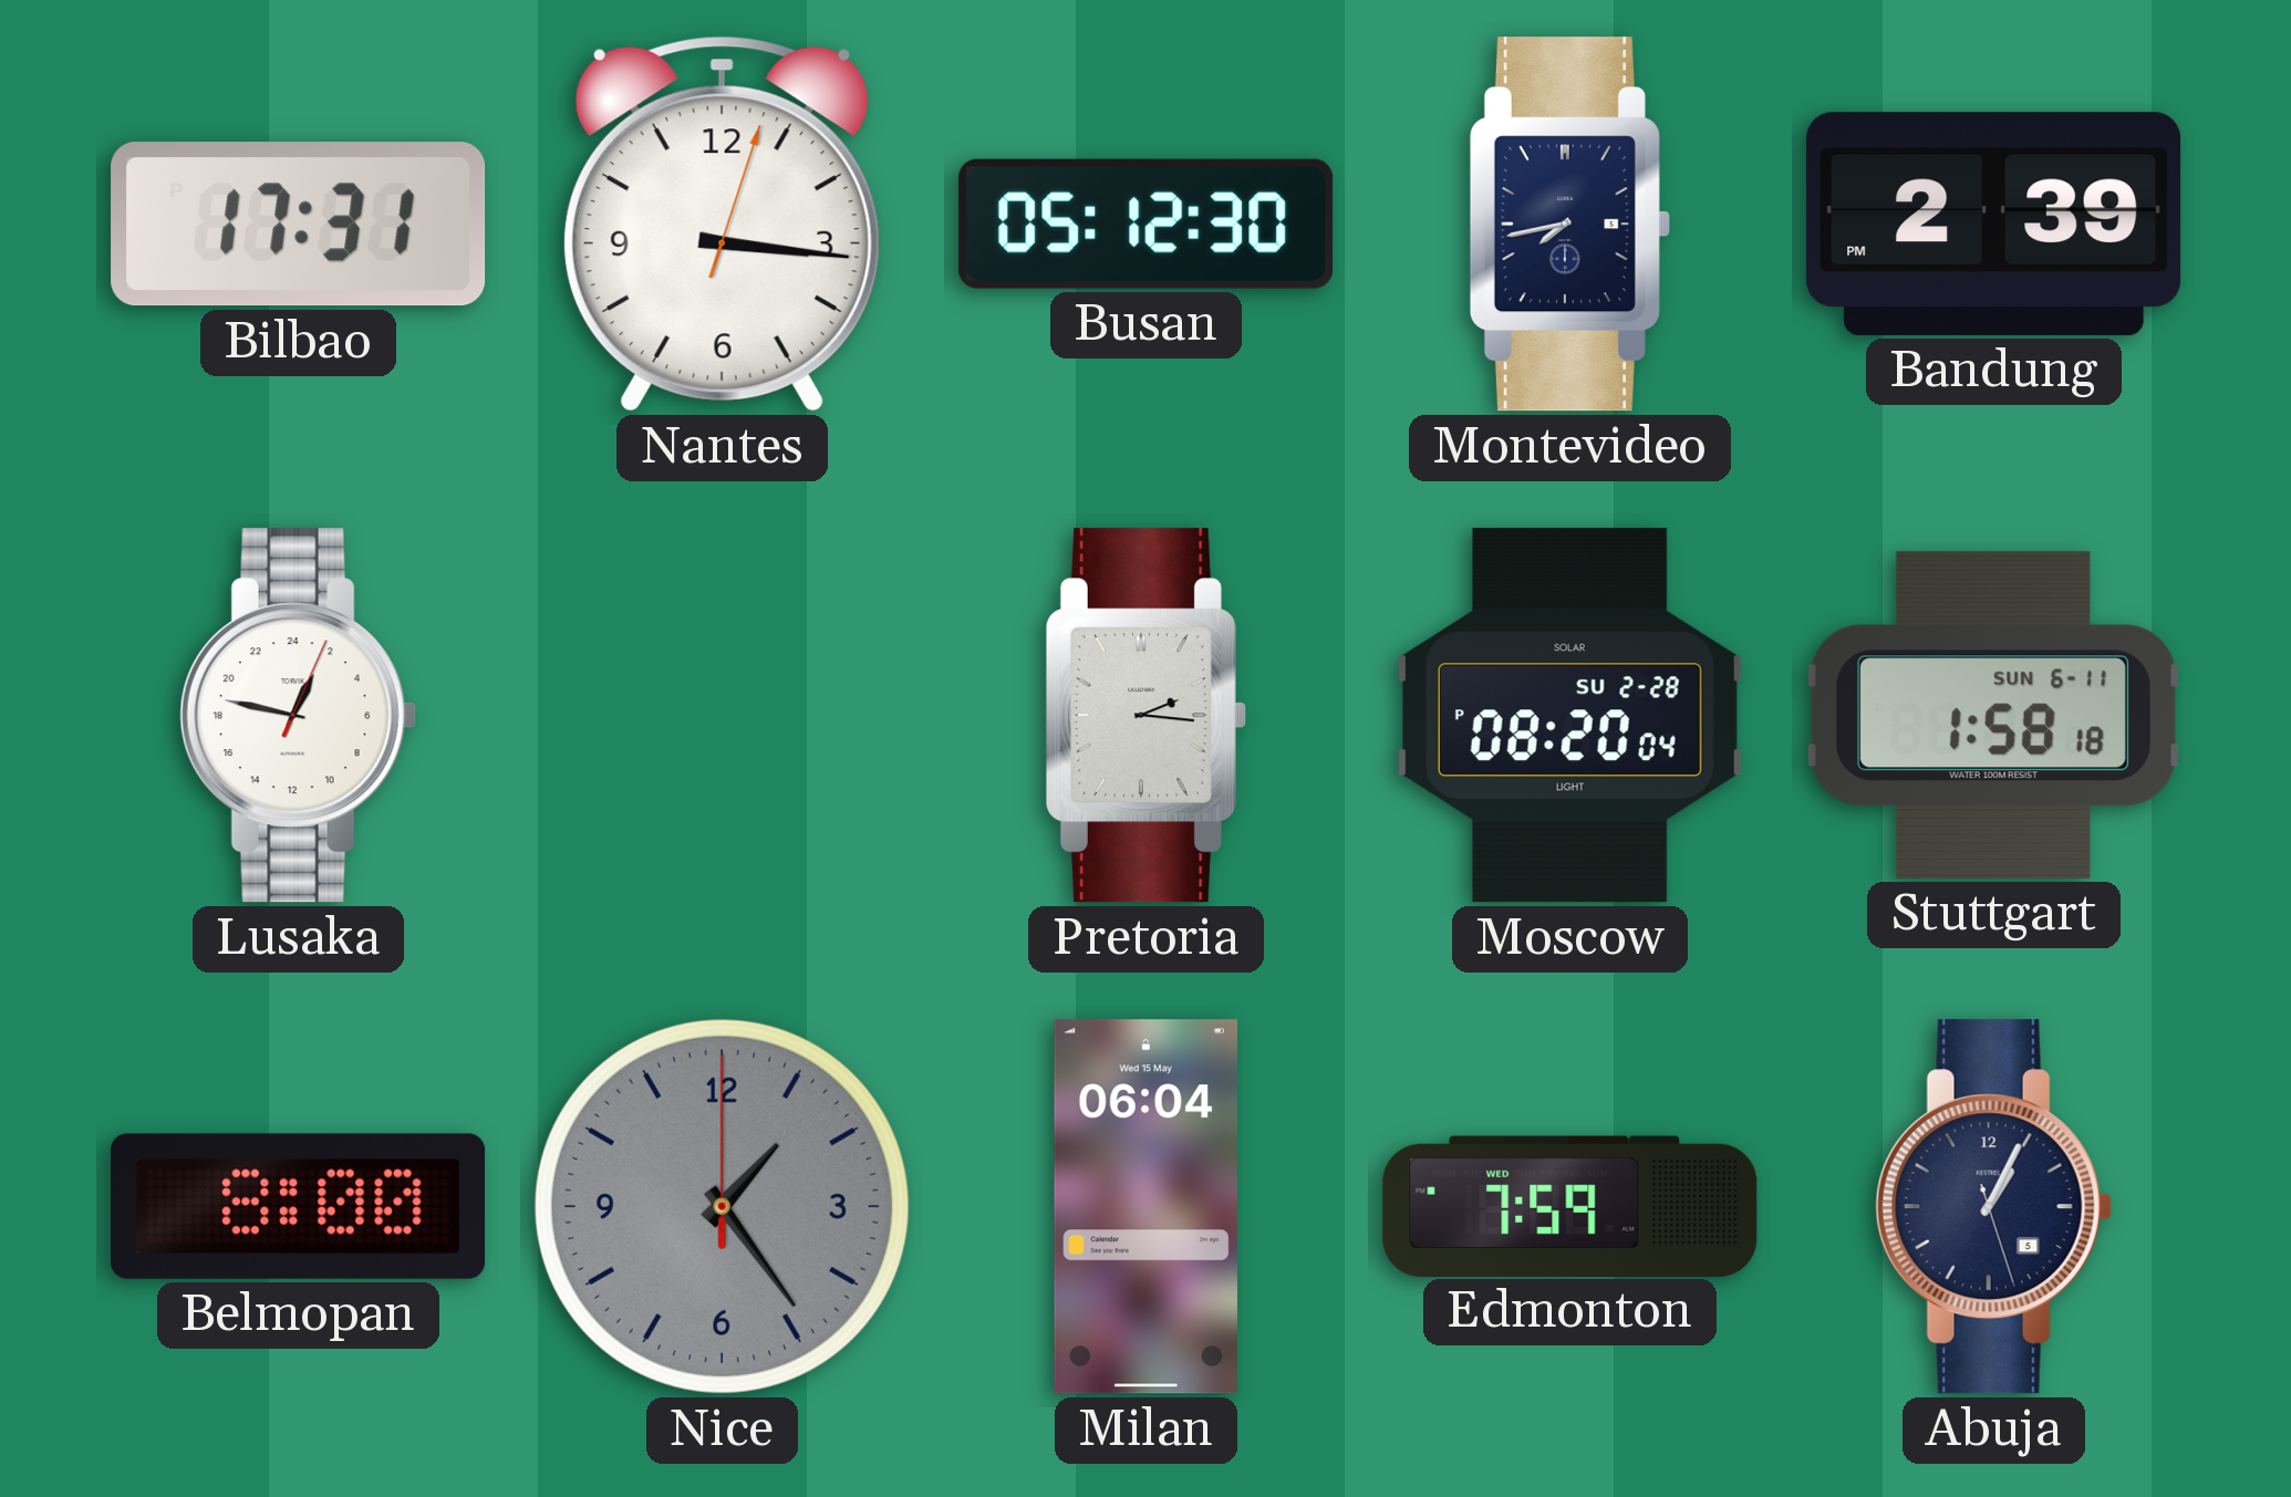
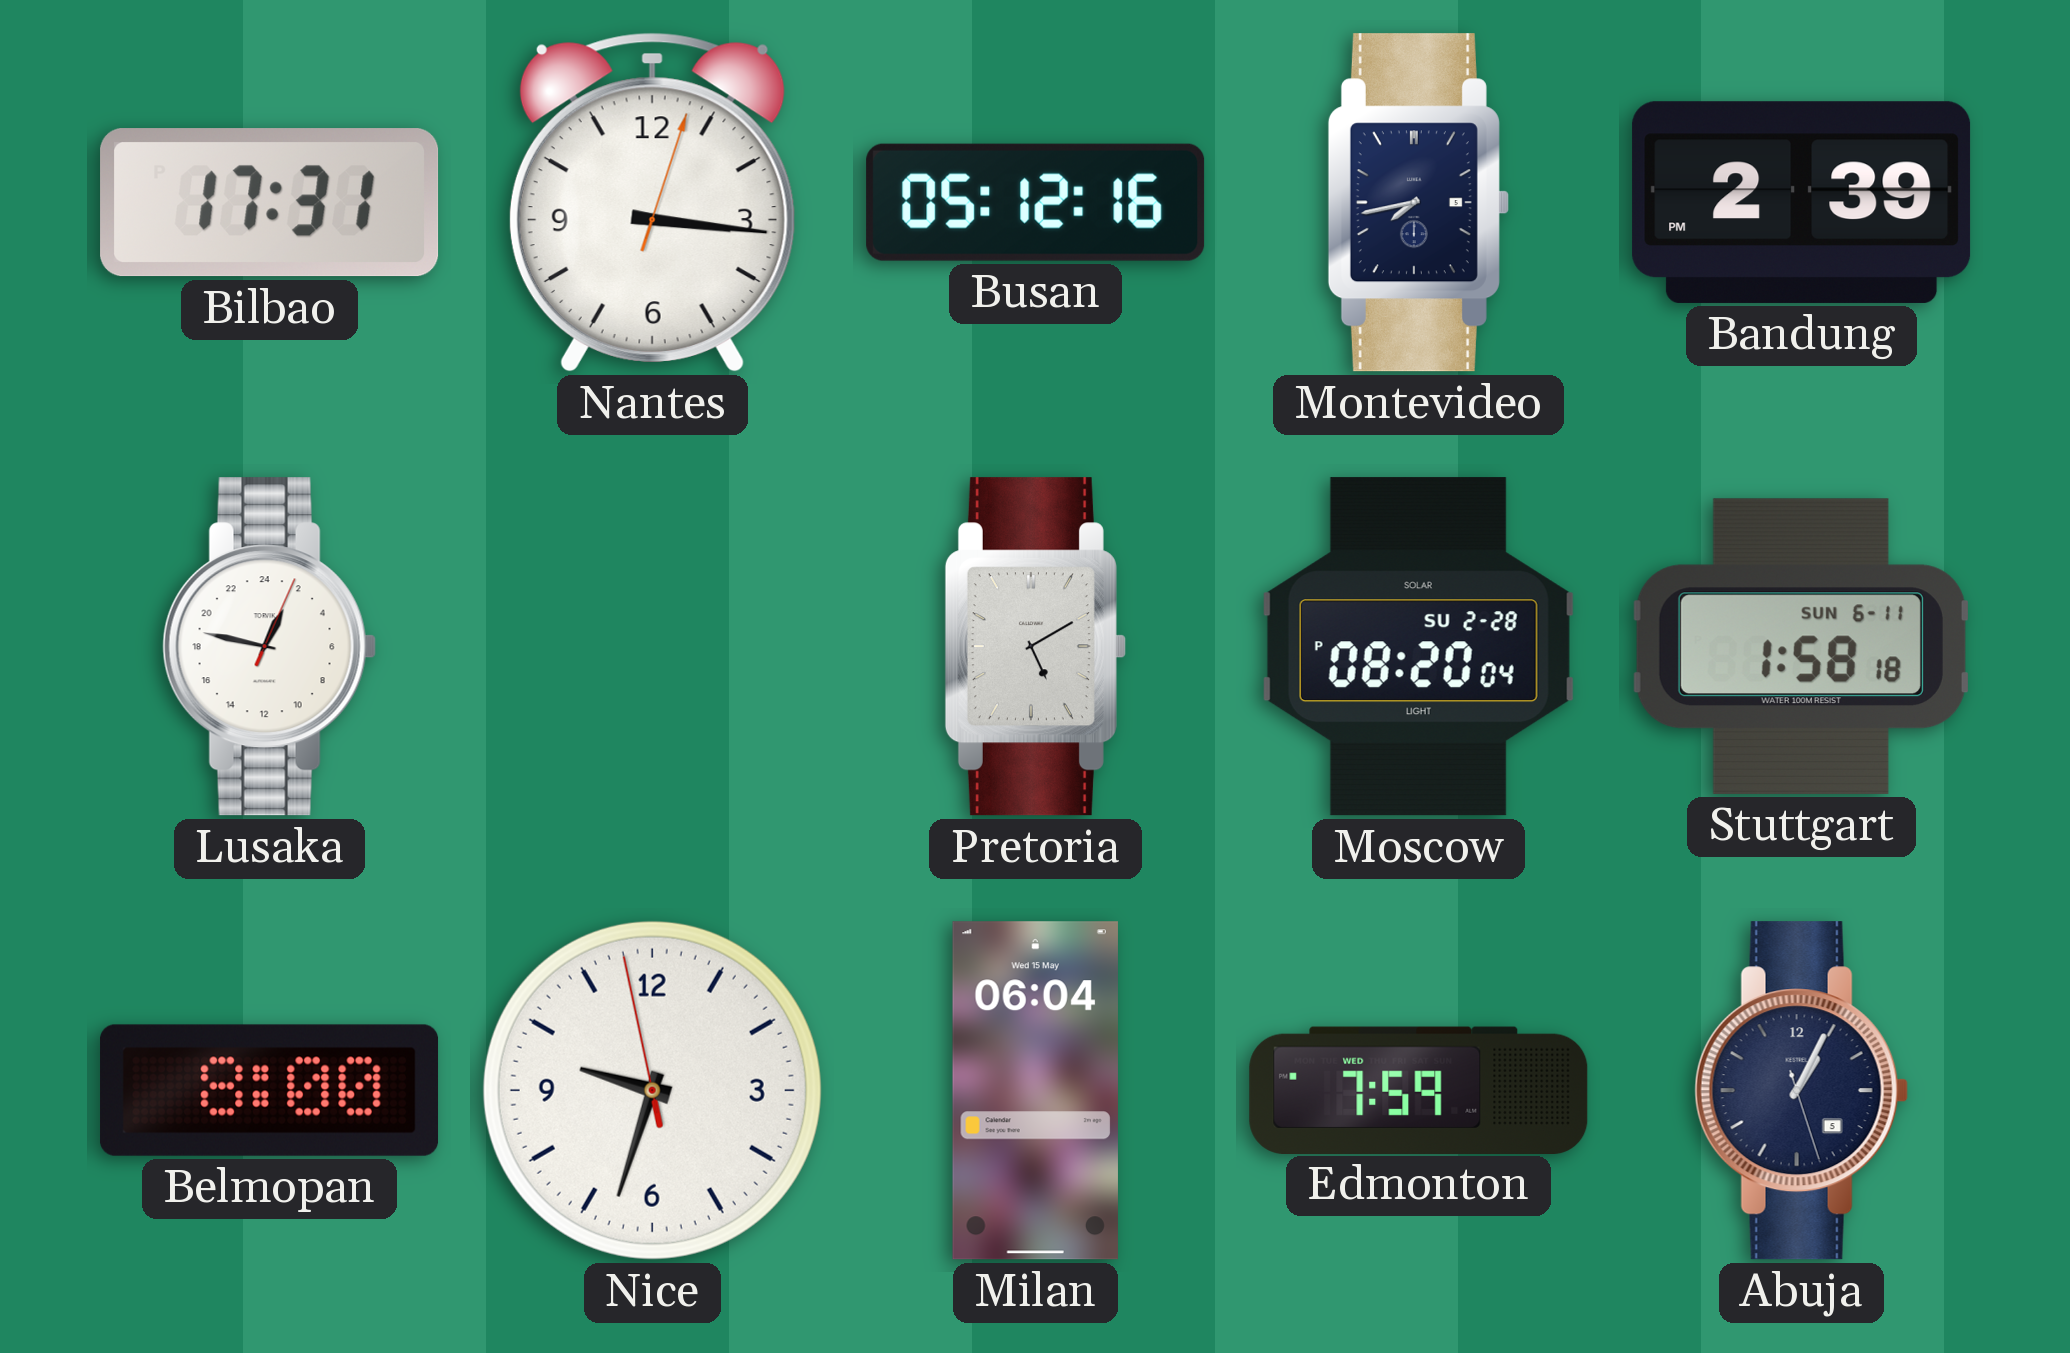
Busan: 05:12:30 -> 05:12:16
Pretoria: 2:16 -> 5:10
Nice: 1:24 -> 9:32
Nice dial: grey -> white
